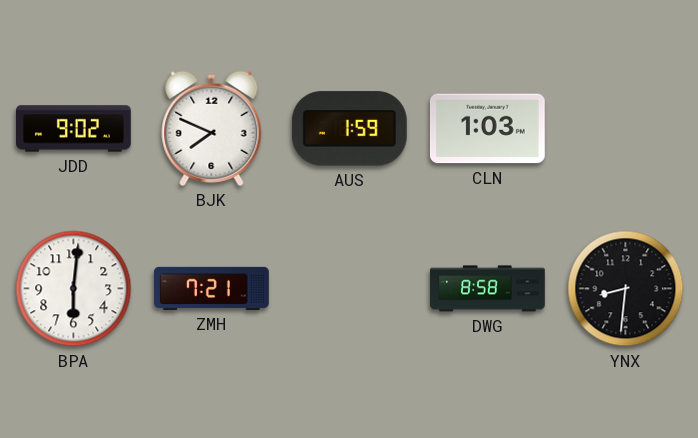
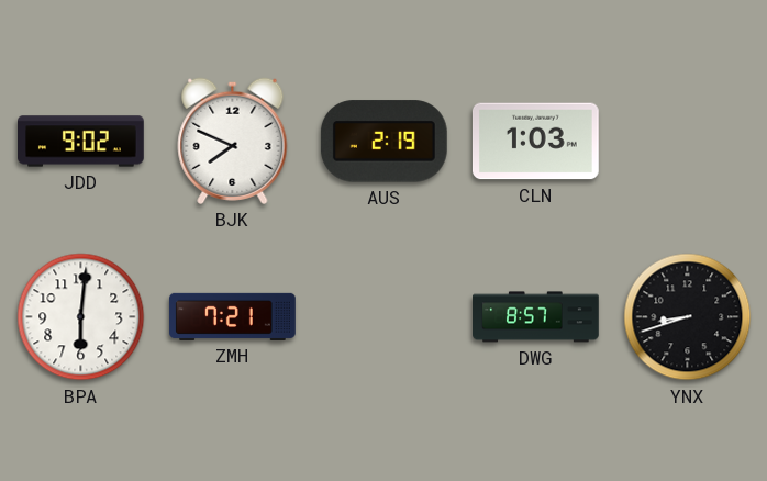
AUS: 1:59 -> 2:19
DWG: 8:58 -> 8:57
YNX: 8:31 -> 8:42
